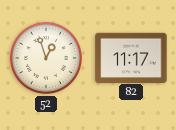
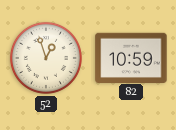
82: 11:17 -> 10:59
